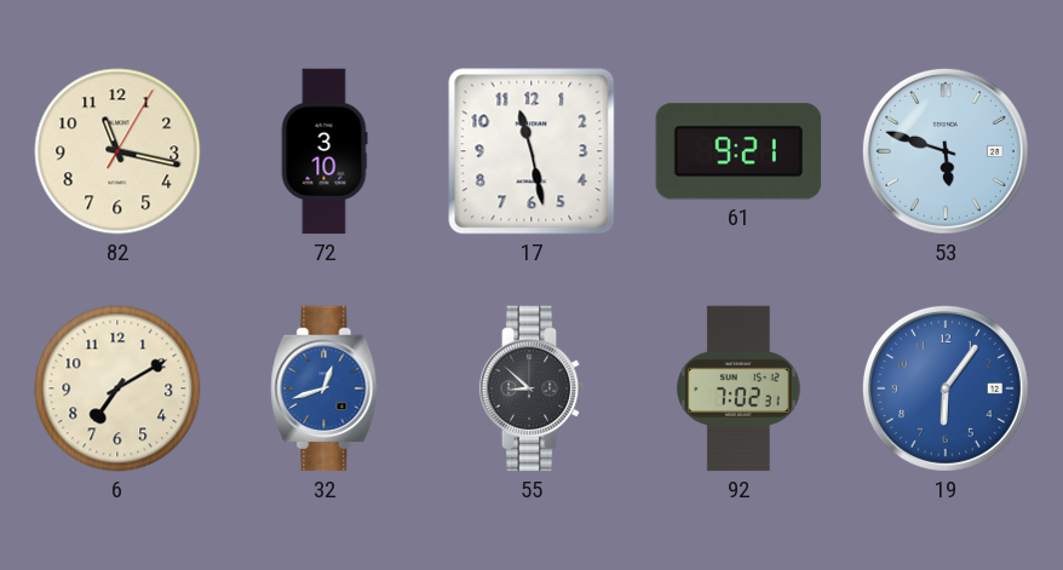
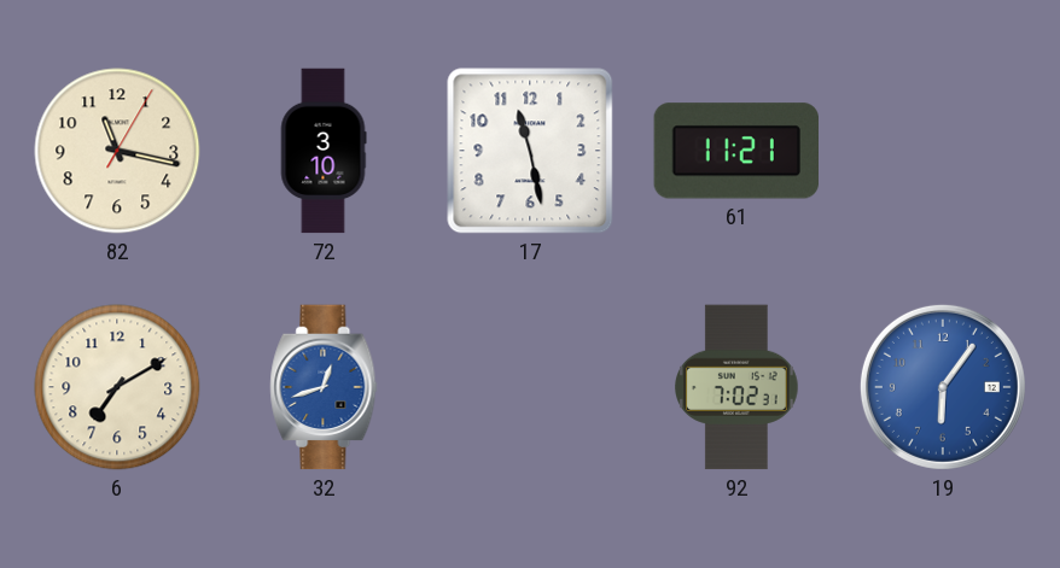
61: 9:21 -> 11:21
53: 5:48 -> none
55: 8:52 -> none
